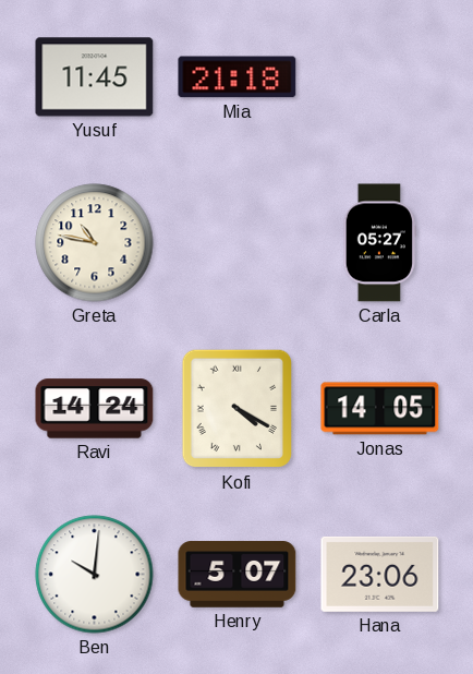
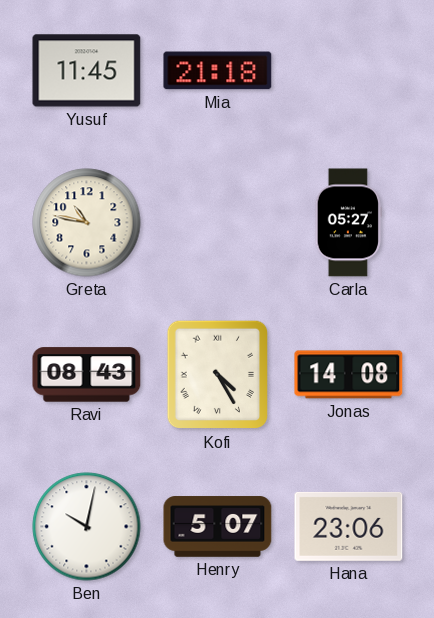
Ravi: 14:24 -> 08:43
Kofi: 4:20 -> 4:25
Jonas: 14:05 -> 14:08
Ben: 10:01 -> 10:02
